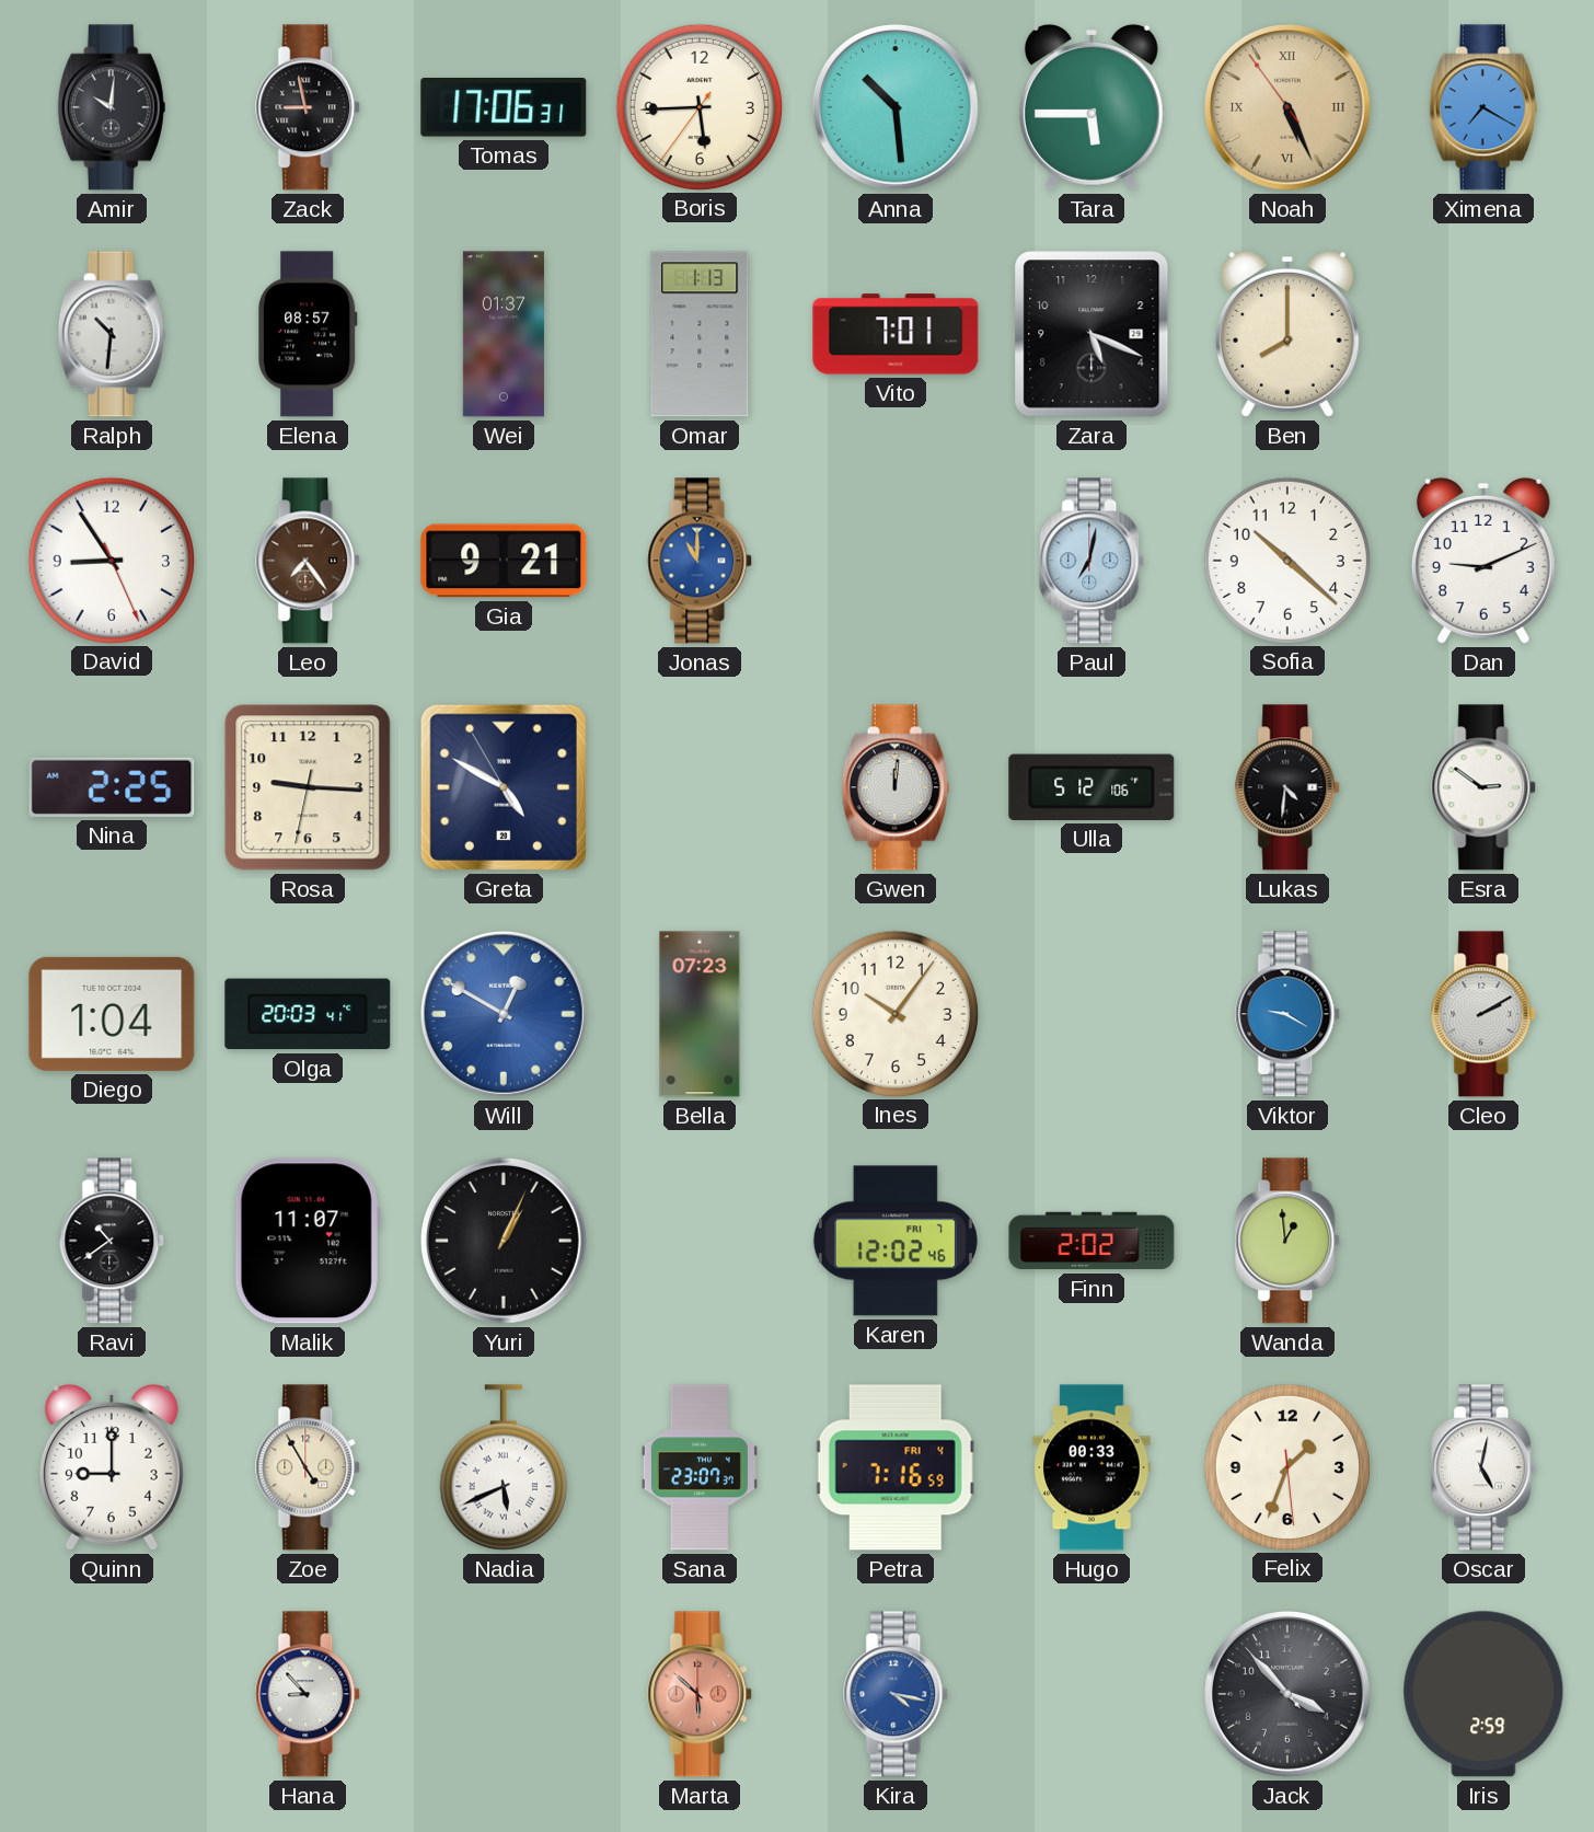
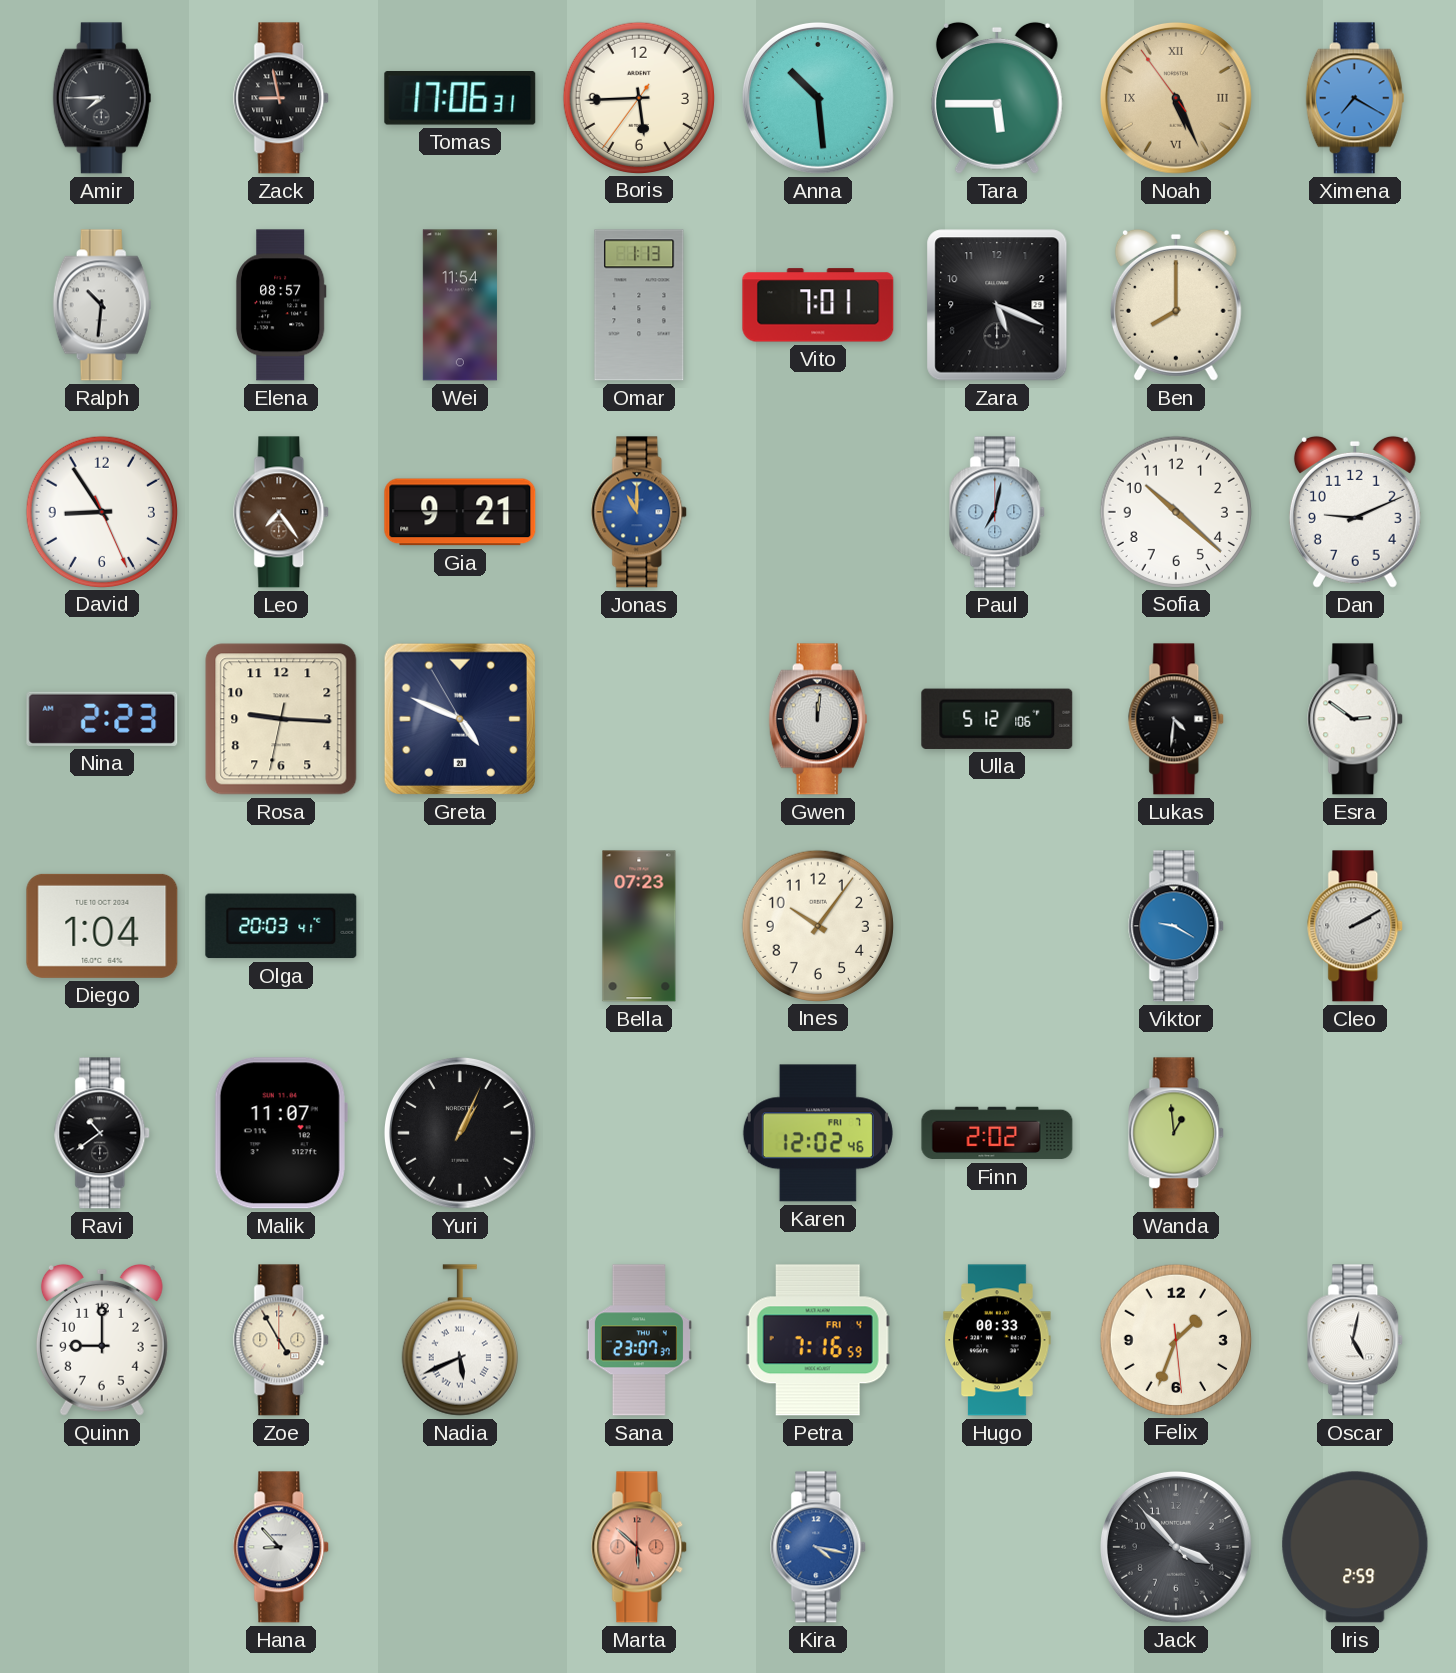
Amir: 10:01 -> 7:45
Wei: 01:37 -> 11:54
Nina: 2:25 -> 2:23
Greta: 4:49 -> 4:48
Will: 12:50 -> none
